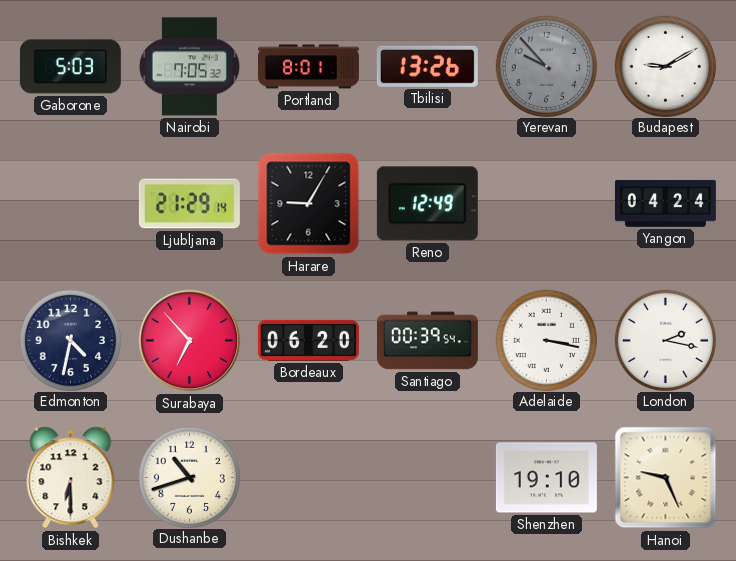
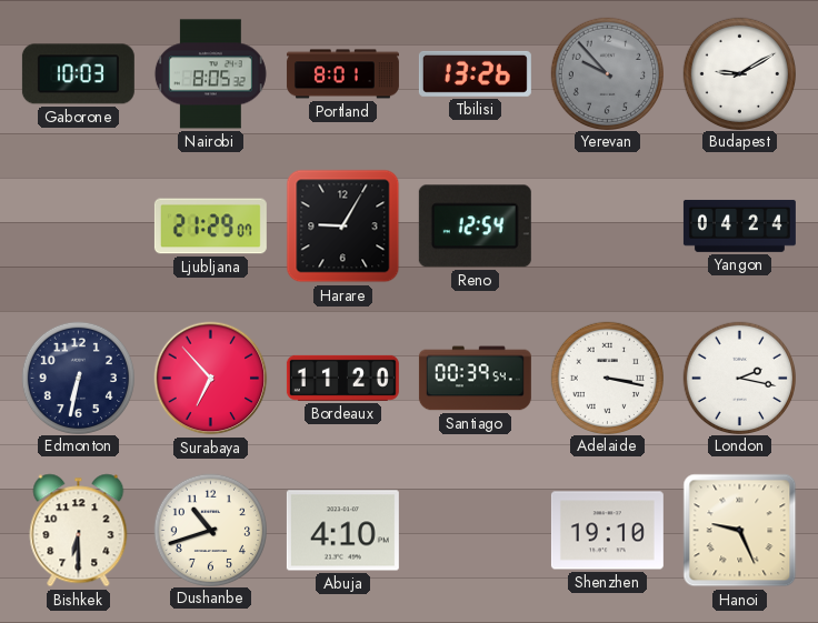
Gaborone: 5:03 -> 10:03
Nairobi: 7:05 -> 8:05
Ljubljana: 21:29:14 -> 21:29:07
Reno: 12:49 -> 12:54
Edmonton: 4:32 -> 6:32
Bordeaux: 06:20 -> 11:20
Abuja: none -> 4:10
